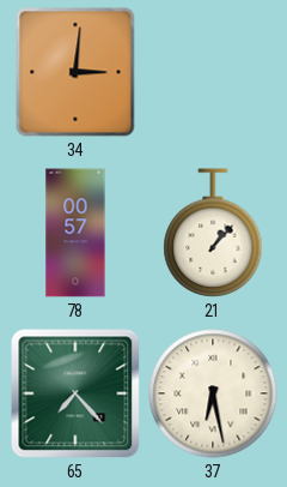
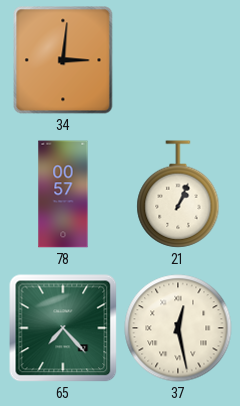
21: 1:07 -> 1:04
37: 6:28 -> 12:28
